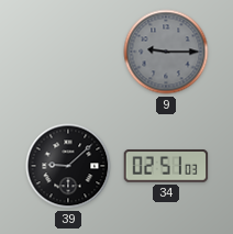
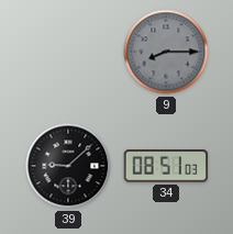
9: 9:15 -> 8:15
34: 02:51 -> 08:51
